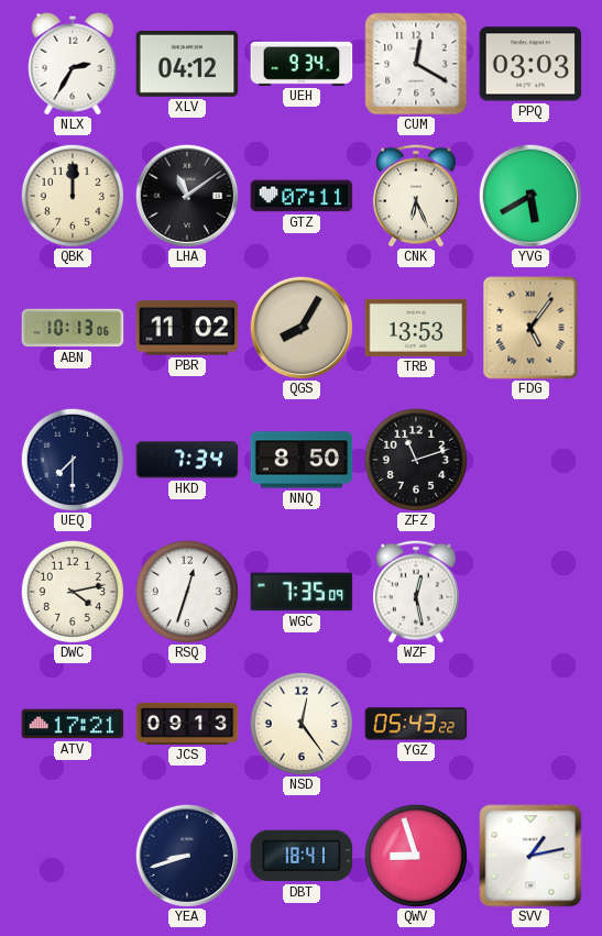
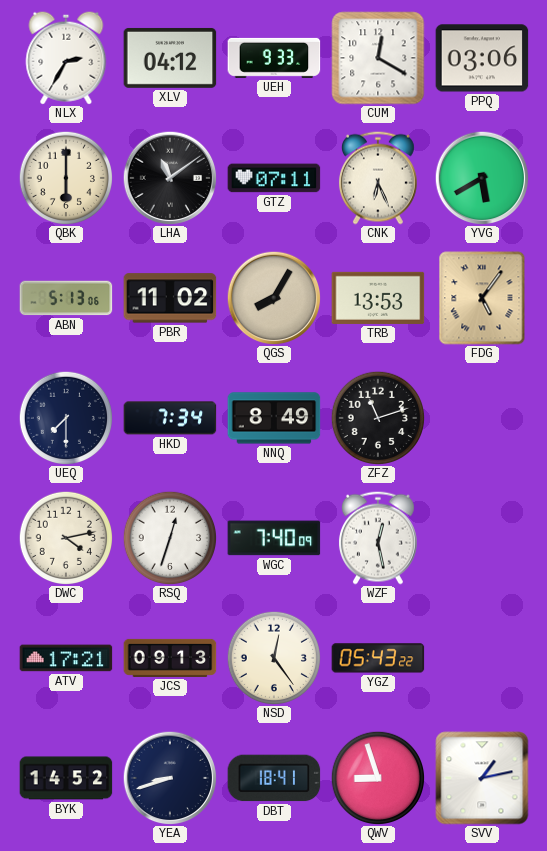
UEH: 9:34 -> 9:33
PPQ: 03:03 -> 03:06
QBK: 12:00 -> 6:00
ABN: 10:13 -> 5:13
NNQ: 8:50 -> 8:49
WGC: 7:35 -> 7:40
BYK: none -> 14:52
